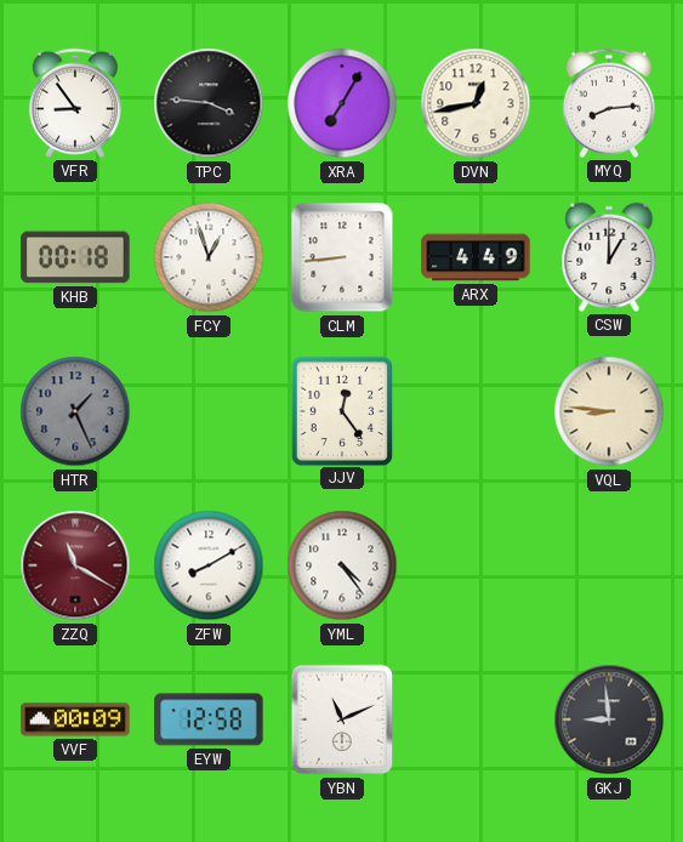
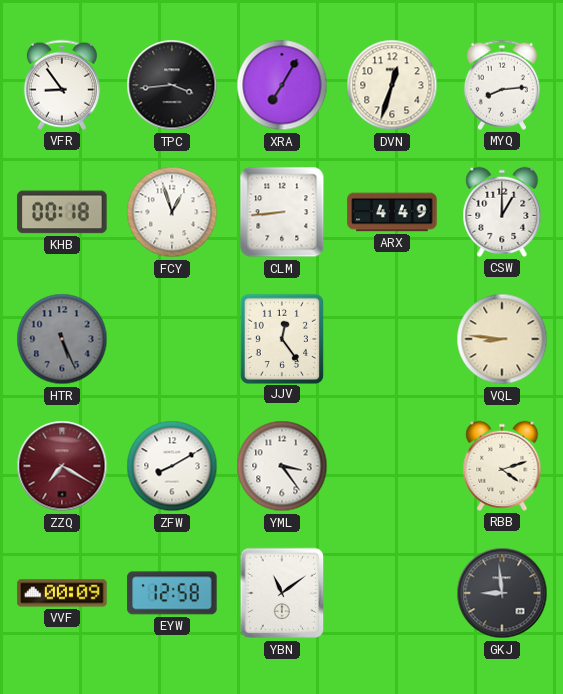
TPC: 3:46 -> 3:44
DVN: 12:43 -> 12:33
HTR: 1:26 -> 5:26
ZZQ: 11:20 -> 7:20
YML: 4:24 -> 3:24
RBB: none -> 4:12
YBN: 11:11 -> 11:09
